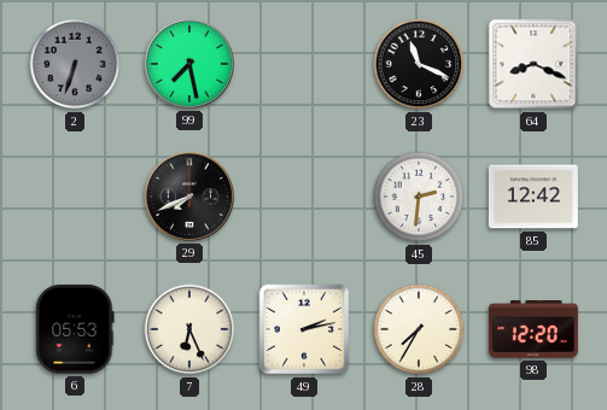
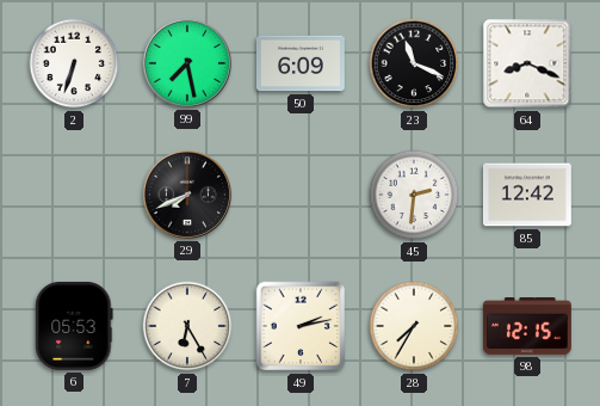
2 dial: grey -> white
50: none -> 6:09
7: 6:26 -> 6:25
98: 12:20 -> 12:15
